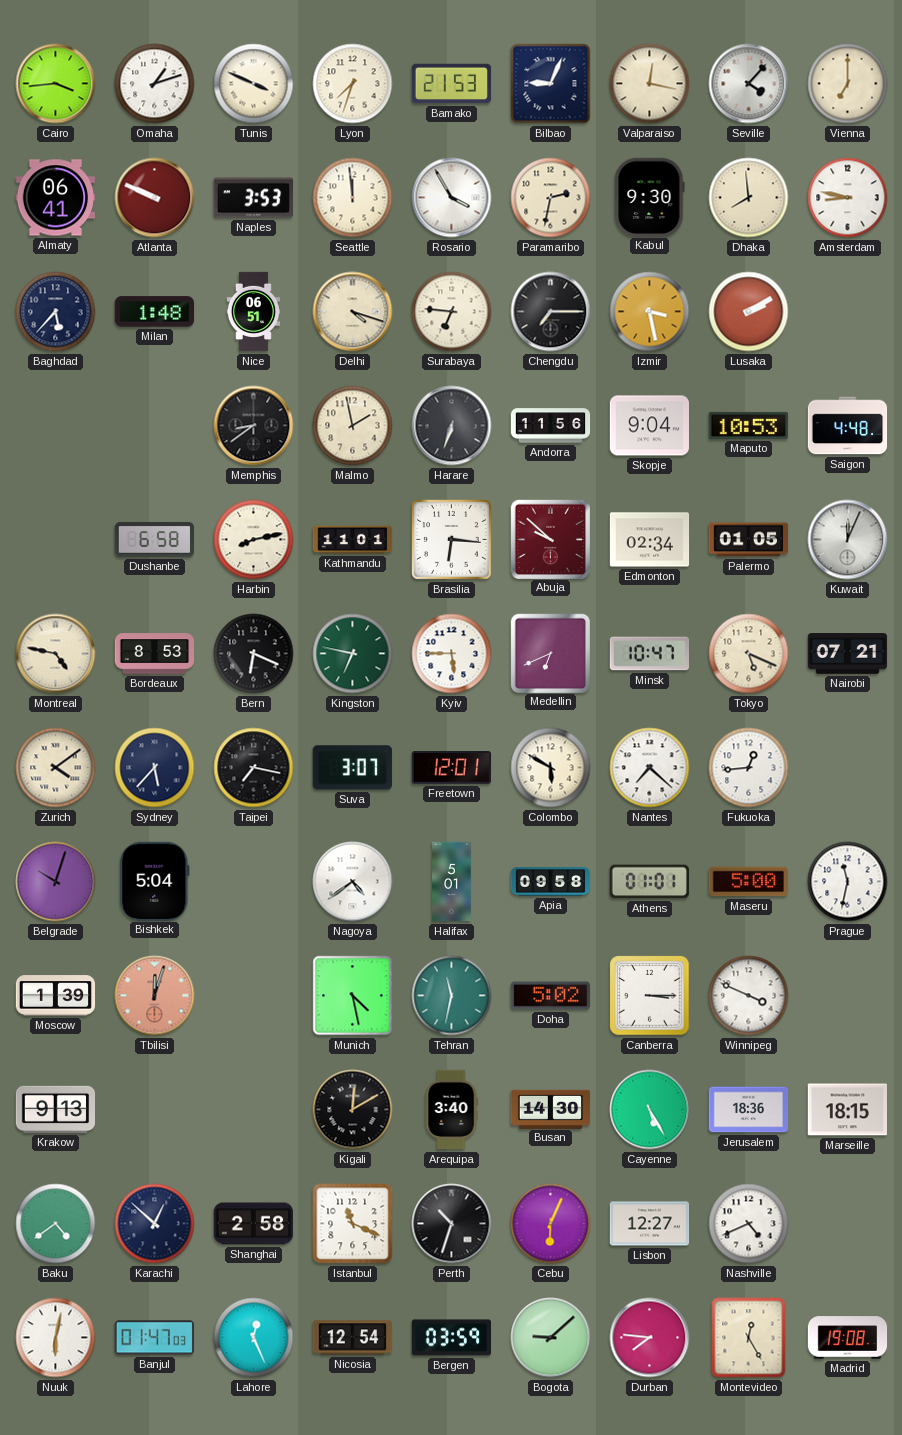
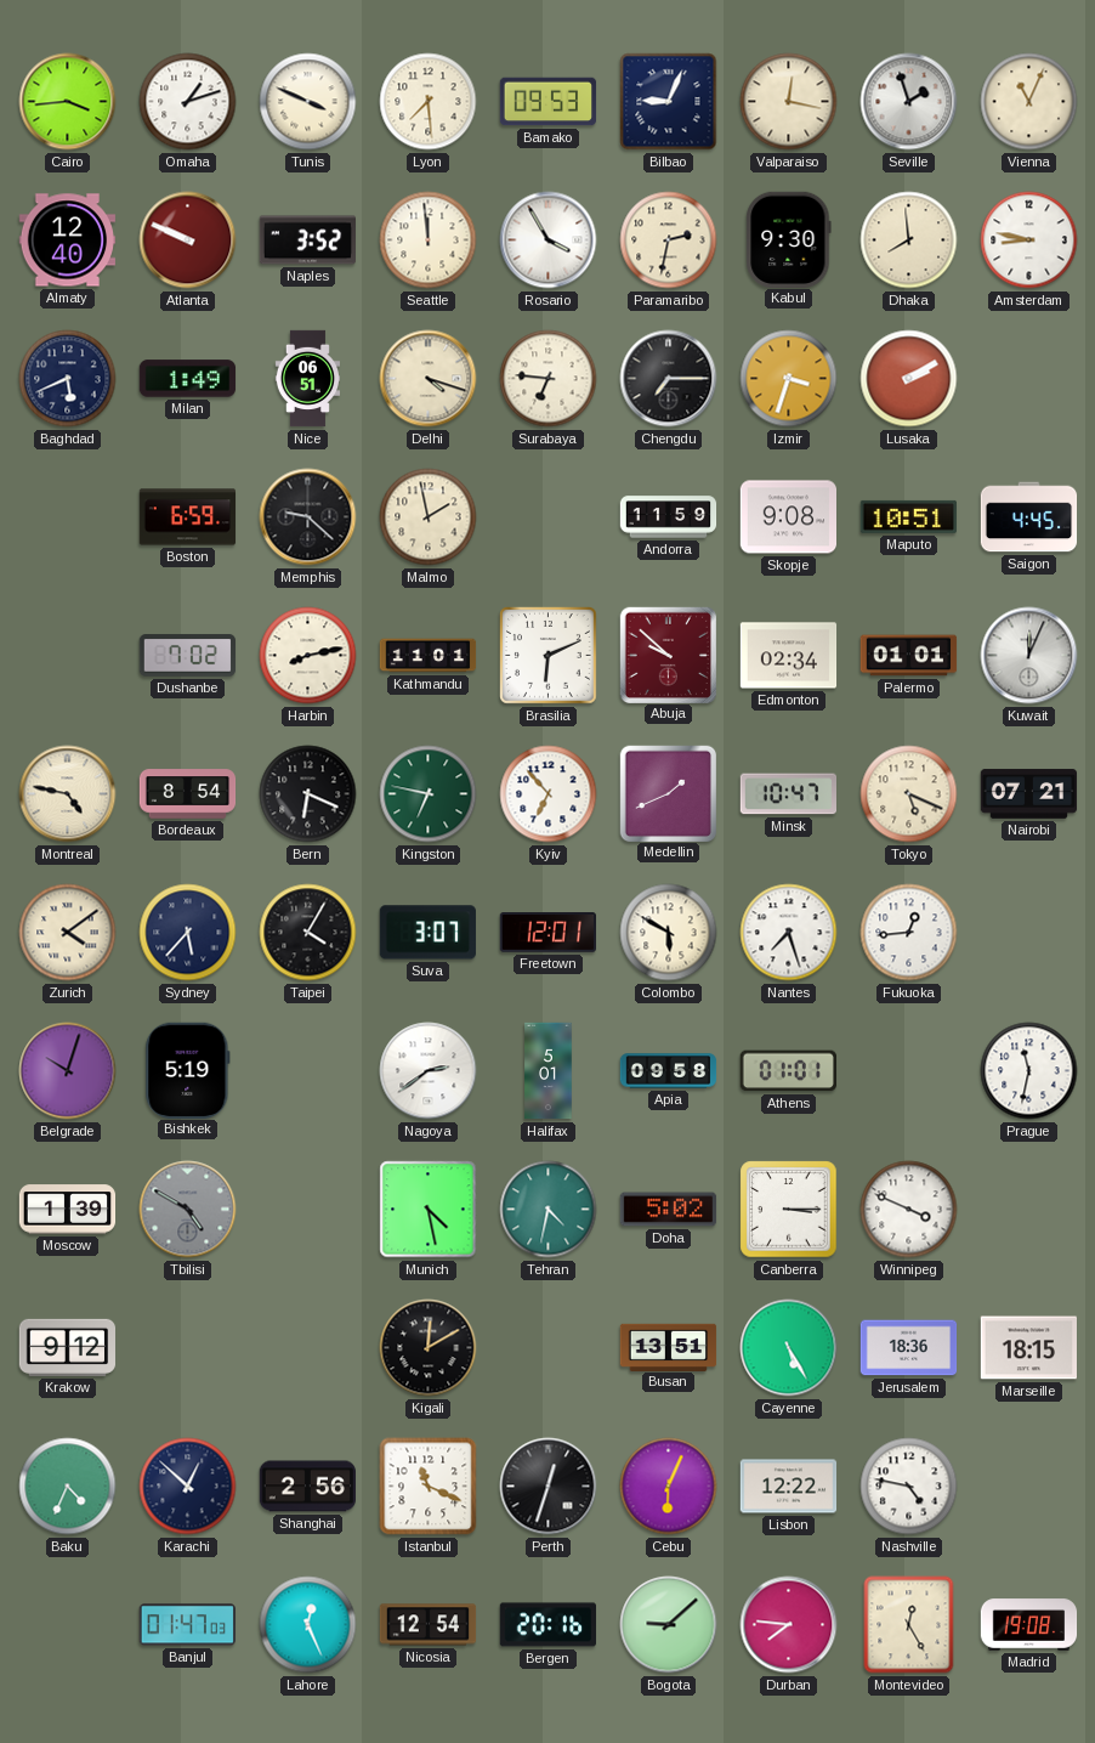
Lyon: 7:33 -> 7:29
Bamako: 21:53 -> 09:53
Seville: 4:07 -> 1:57
Vienna: 7:00 -> 11:04
Almaty: 06:41 -> 12:40
Naples: 3:53 -> 3:52
Baghdad: 5:37 -> 5:41
Milan: 1:48 -> 1:49
Izmir: 3:28 -> 3:33
Boston: none -> 6:59
Memphis: 8:39 -> 9:22
Harare: 6:33 -> none
Andorra: 11:56 -> 11:59
Skopje: 9:04 -> 9:08
Maputo: 10:53 -> 10:51
Saigon: 4:48 -> 4:45
Dushanbe: 6:58 -> 7:02
Brasilia: 6:16 -> 6:11
Palermo: 01:05 -> 01:01
Bordeaux: 8:53 -> 8:54
Kyiv: 5:45 -> 6:53
Medellin: 6:41 -> 1:41
Taipei: 7:17 -> 4:05
Nantes: 7:22 -> 7:27
Bishkek: 5:04 -> 5:19
Nagoya: 4:39 -> 2:39
Maseru: 5:00 -> none
Tbilisi: 12:03 -> 4:50
Tbilisi dial: salmon -> grey
Tehran: 11:32 -> 4:32
Krakow: 9:13 -> 9:12
Arequipa: 3:40 -> none
Busan: 14:30 -> 13:51
Baku: 4:39 -> 4:34
Shanghai: 2:58 -> 2:56
Perth: 10:33 -> 12:33
Lisbon: 12:27 -> 12:22
Nashville: 4:41 -> 4:47
Nuuk: 6:02 -> none
Bergen: 03:59 -> 20:16
